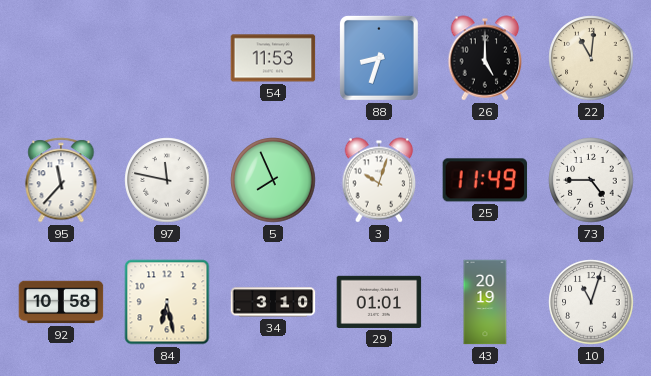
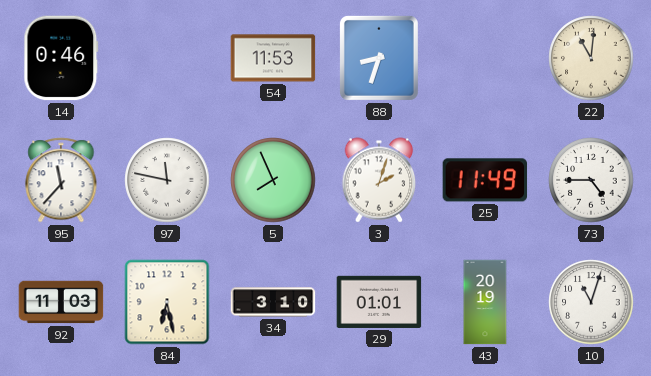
14: none -> 0:46
26: 5:00 -> none
3: 10:03 -> 2:03
92: 10:58 -> 11:03
